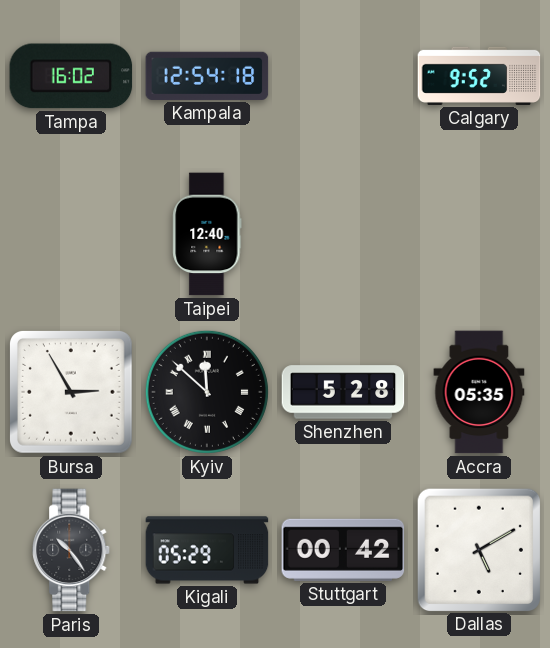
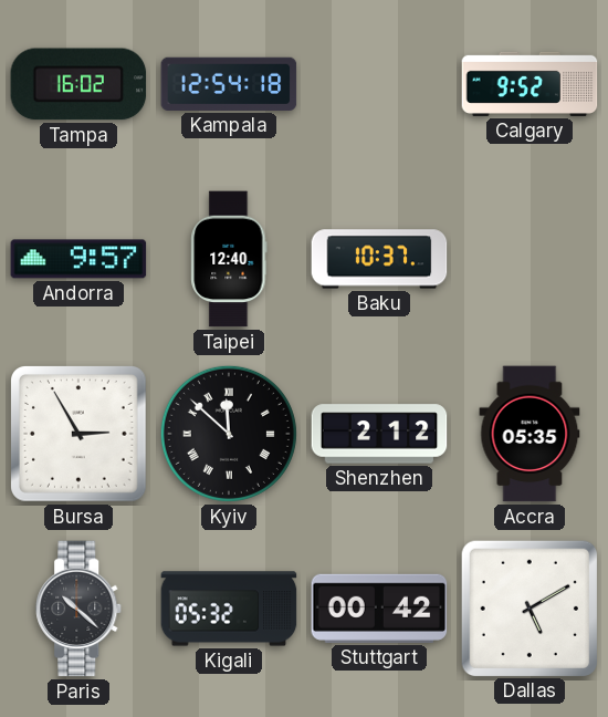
Andorra: none -> 9:57
Baku: none -> 10:37
Shenzhen: 5:28 -> 2:12
Paris: 10:24 -> 10:22
Kigali: 05:29 -> 05:32
